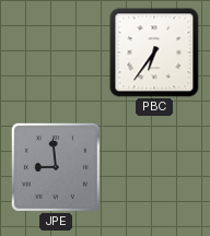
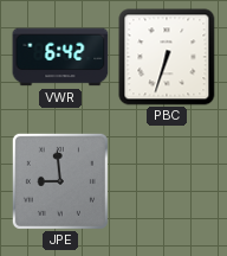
VWR: none -> 6:42
PBC: 6:36 -> 6:33
